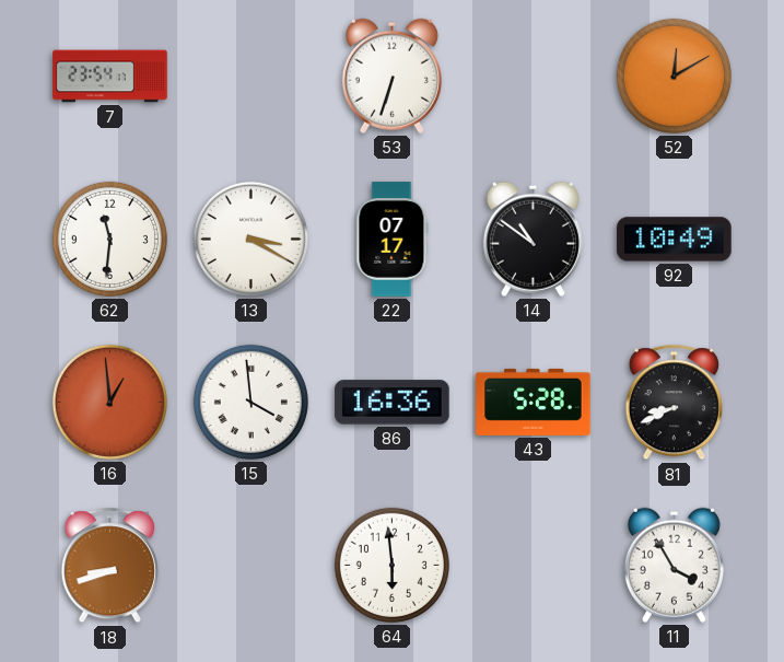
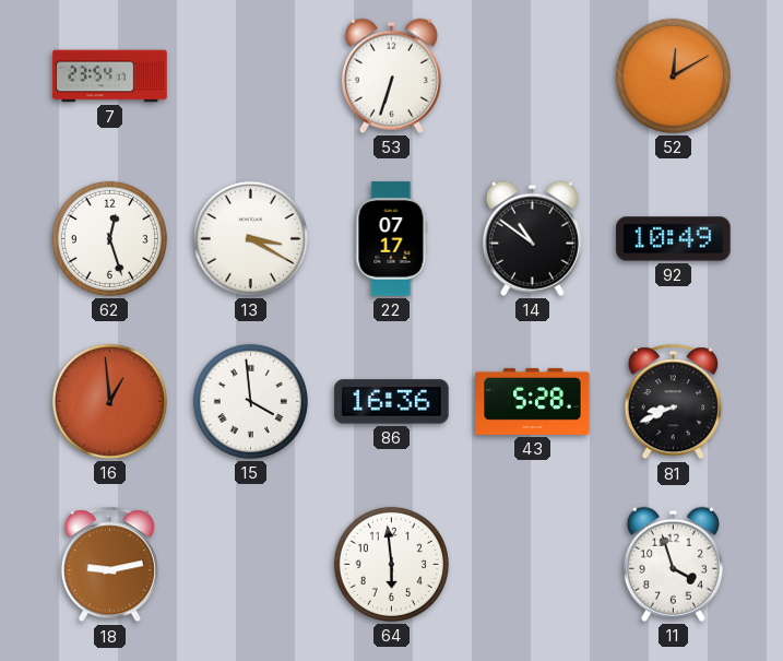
62: 11:31 -> 12:27
18: 8:42 -> 9:13
11: 3:55 -> 3:57
